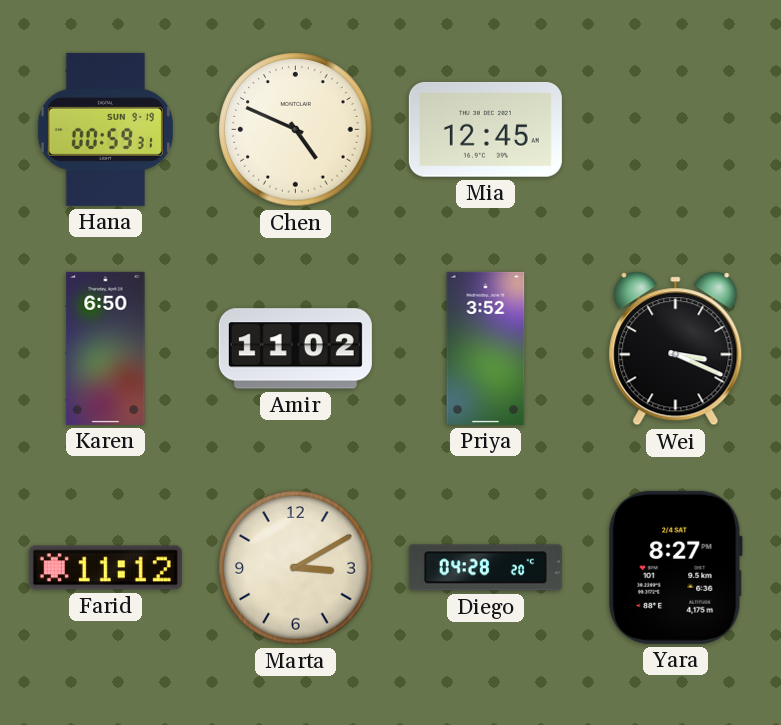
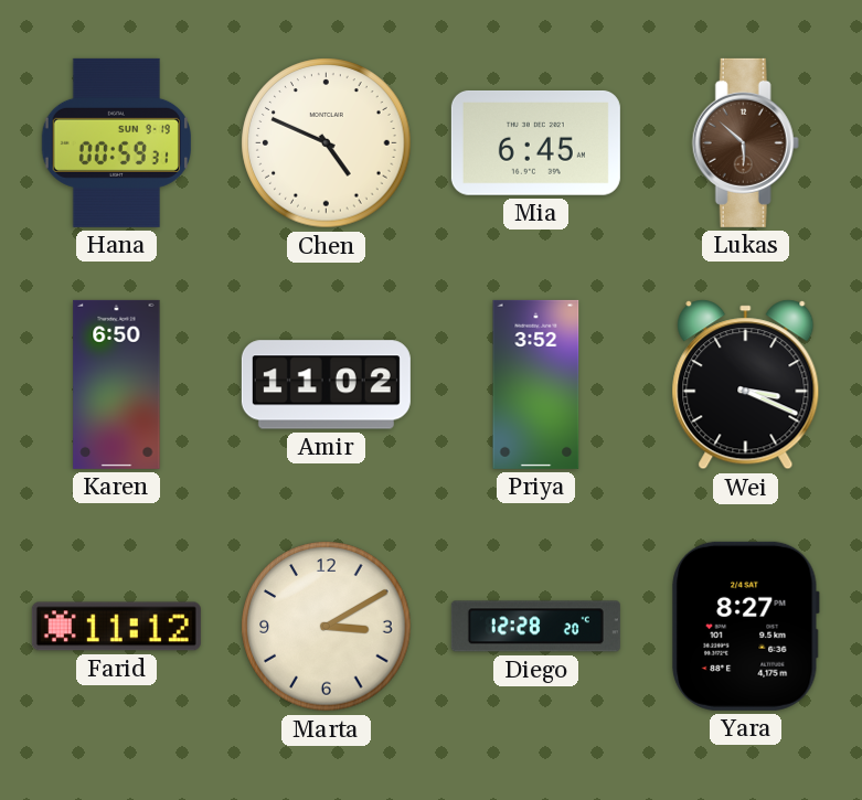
Mia: 12:45 -> 6:45
Lukas: none -> 5:52
Diego: 04:28 -> 12:28
